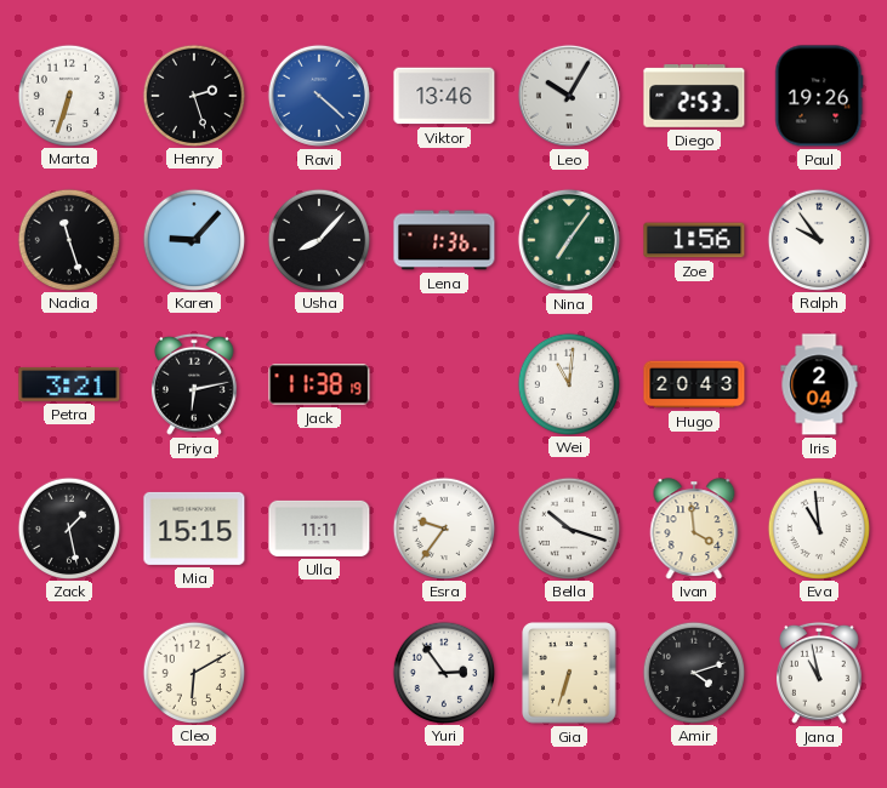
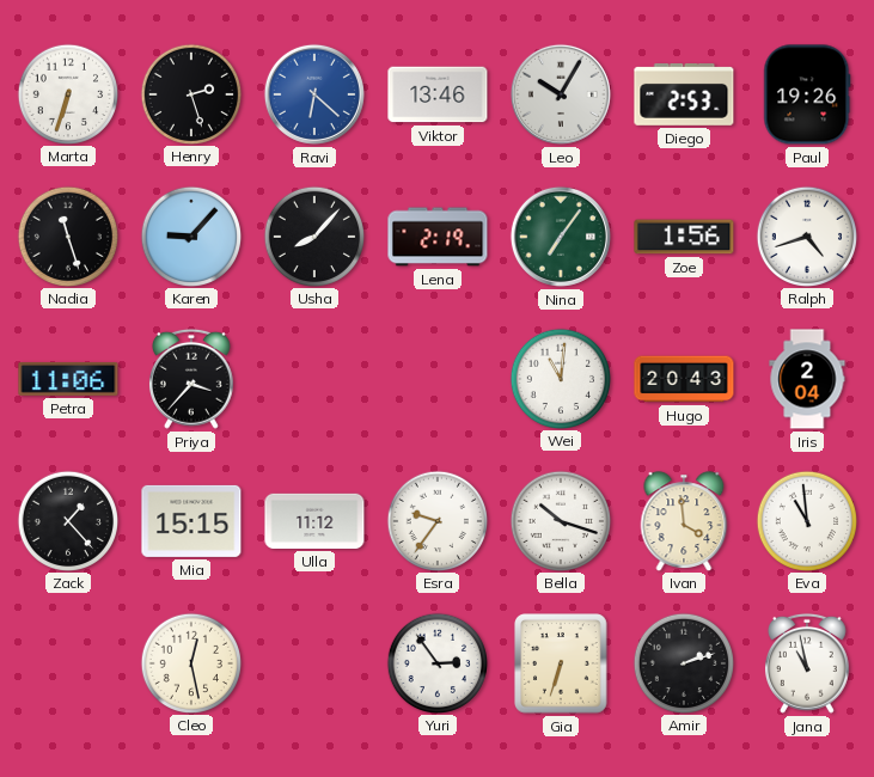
Ravi: 4:22 -> 6:22
Lena: 1:36 -> 2:19
Ralph: 9:54 -> 4:42
Petra: 3:21 -> 11:06
Priya: 6:13 -> 3:37
Jack: 11:38 -> none
Zack: 1:28 -> 1:23
Ulla: 11:11 -> 11:12
Cleo: 6:10 -> 12:28
Amir: 4:12 -> 2:12
